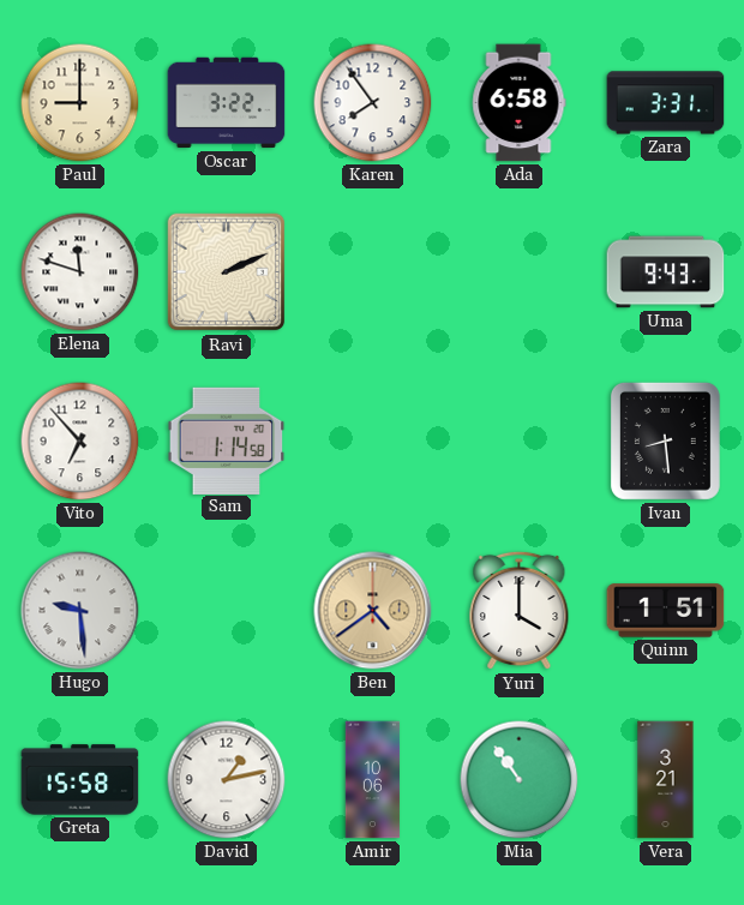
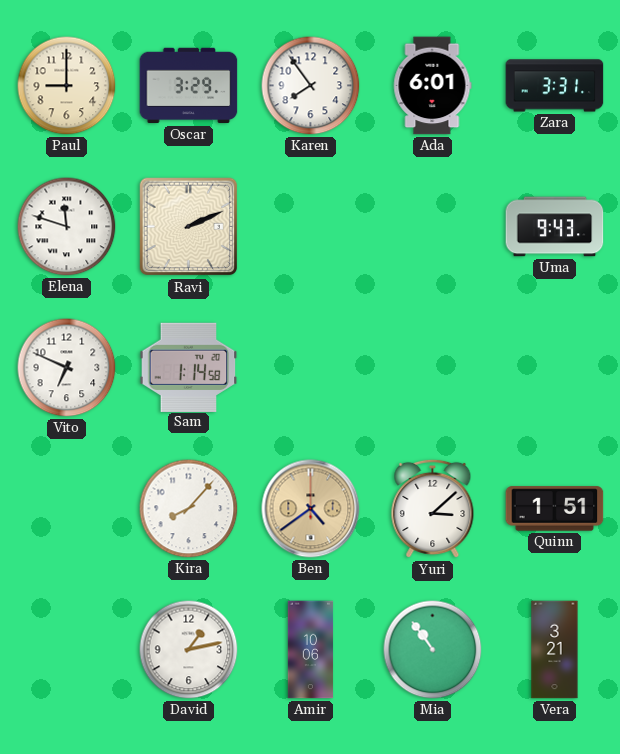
Oscar: 3:22 -> 3:29
Ada: 6:58 -> 6:01
Vito: 6:53 -> 6:49
Ivan: 8:29 -> none
Hugo: 9:29 -> none
Kira: none -> 8:07
Yuri: 4:00 -> 3:08
Greta: 15:58 -> none
